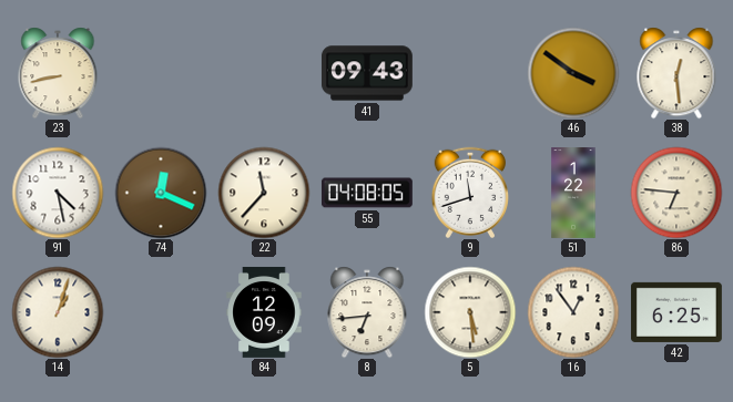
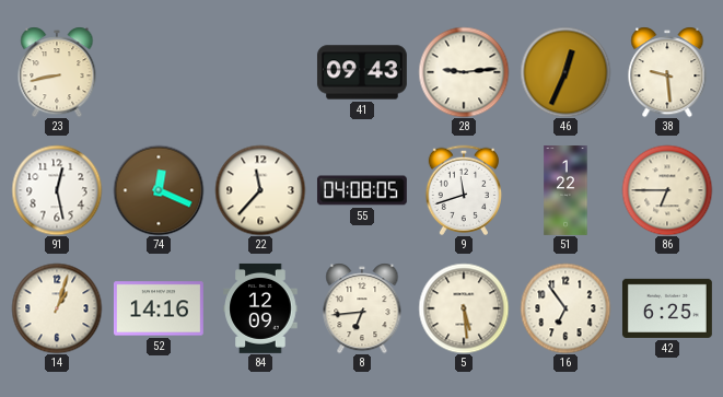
28: none -> 9:14
46: 3:51 -> 12:34
38: 12:29 -> 9:29
91: 4:28 -> 12:28
86: 6:46 -> 6:45
52: none -> 14:16
16: 12:54 -> 6:54
